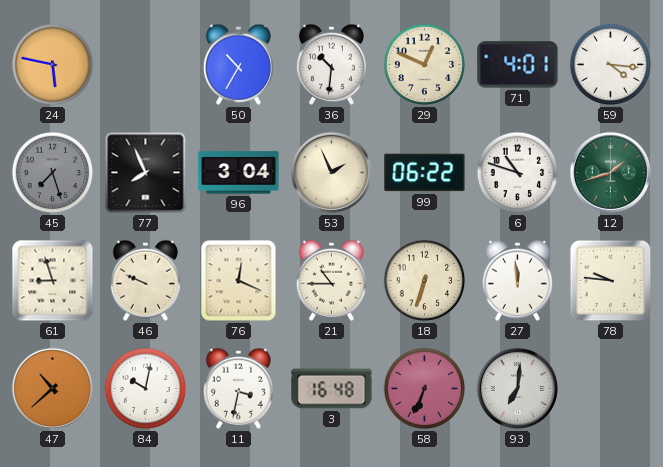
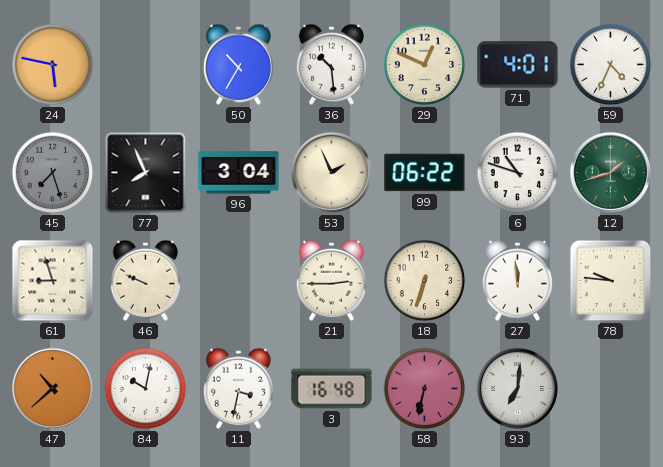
36: 10:31 -> 10:29
59: 4:16 -> 4:34
76: 12:19 -> none
21: 10:45 -> 2:45
58: 6:34 -> 6:32
